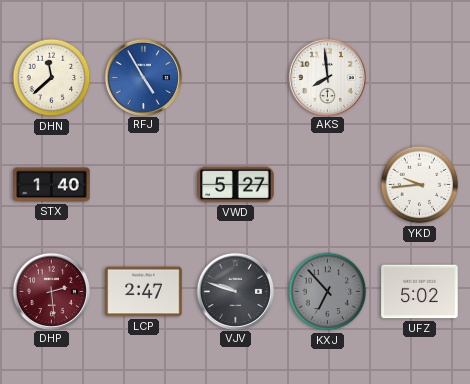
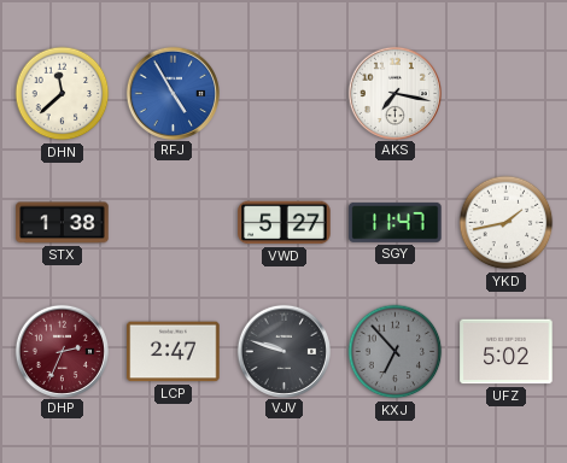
AKS: 7:59 -> 7:17
STX: 1:40 -> 1:38
SGY: none -> 11:47
YKD: 9:44 -> 1:43
DHP: 2:29 -> 2:34
